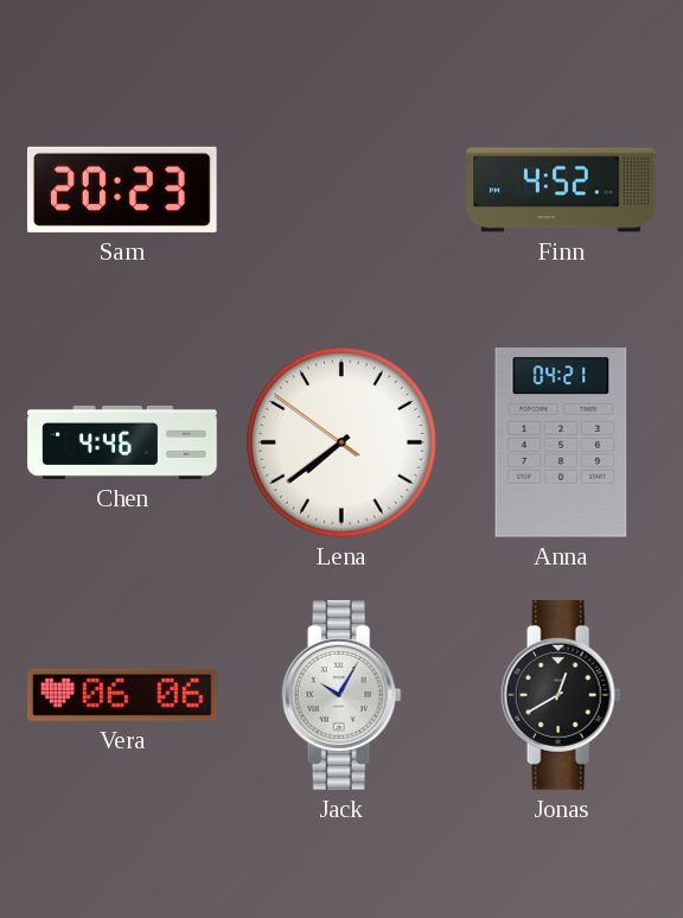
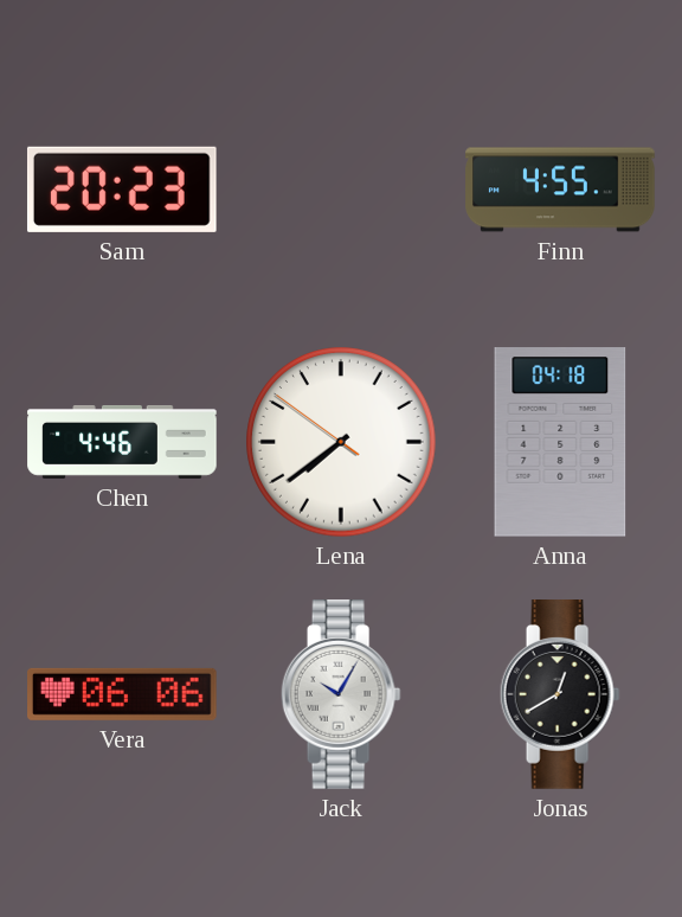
Finn: 4:52 -> 4:55
Anna: 04:21 -> 04:18
